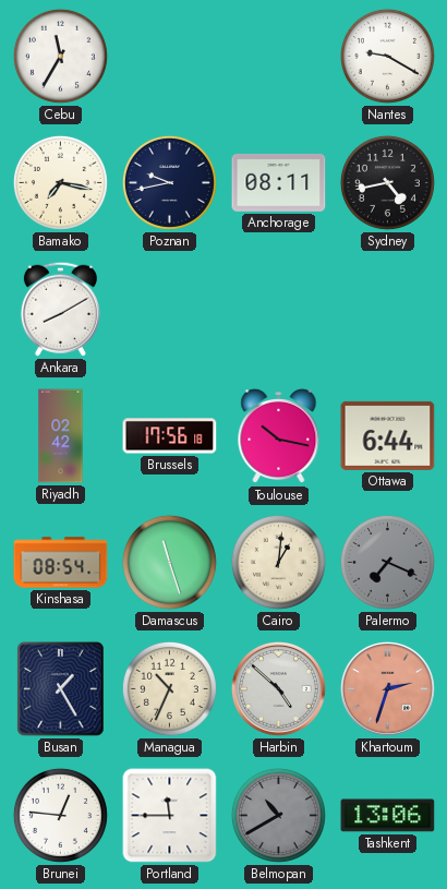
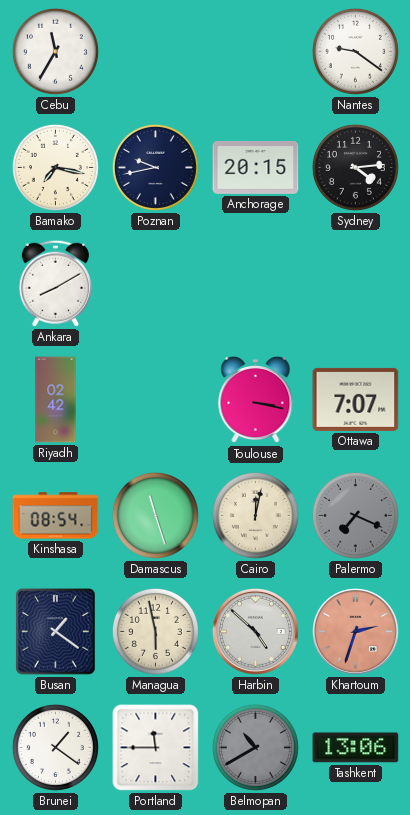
Nantes: 9:20 -> 9:21
Anchorage: 08:11 -> 20:15
Sydney: 4:43 -> 4:14
Brussels: 17:56 -> none
Toulouse: 10:17 -> 3:17
Ottawa: 6:44 -> 7:07
Cairo: 1:01 -> 12:02
Busan: 1:25 -> 1:21
Managua: 10:34 -> 5:58
Brunei: 12:46 -> 1:21
